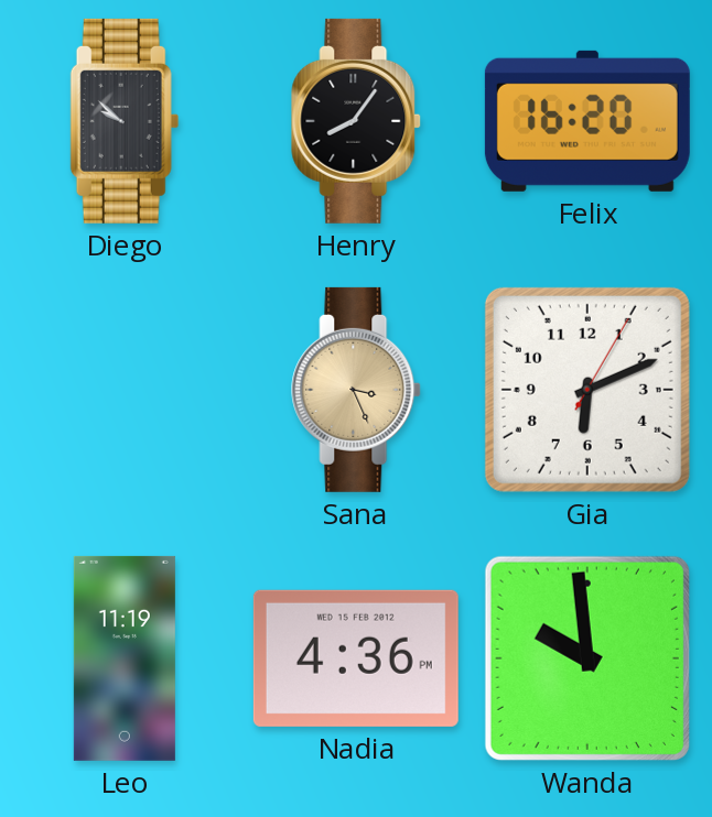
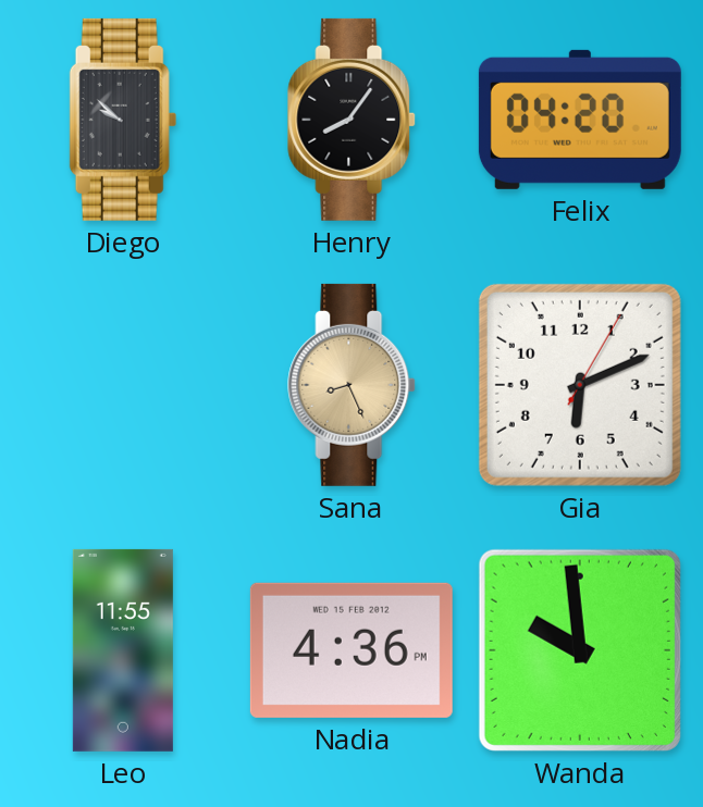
Felix: 16:20 -> 04:20
Sana: 3:26 -> 8:26
Leo: 11:19 -> 11:55
